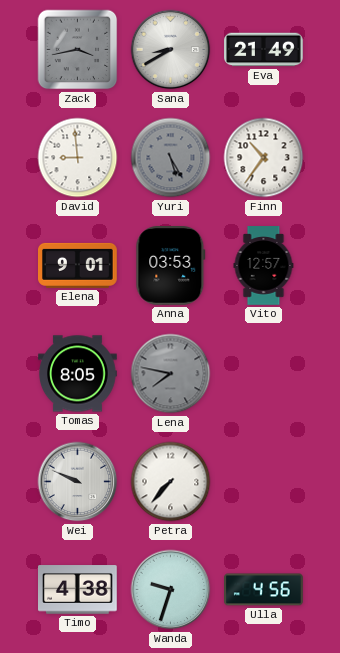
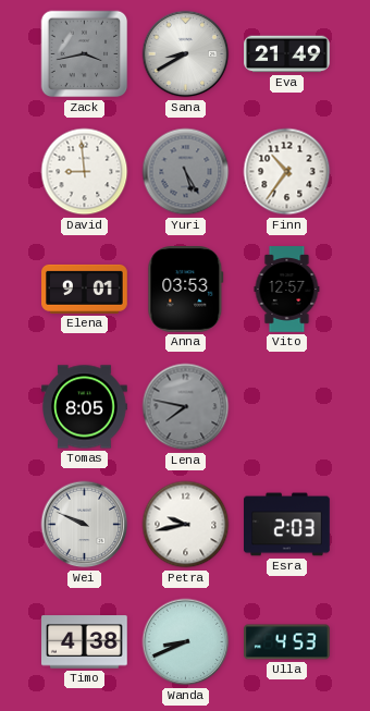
Petra: 7:37 -> 9:43
Esra: none -> 2:03
Wanda: 9:33 -> 8:41
Ulla: 4:56 -> 4:53
